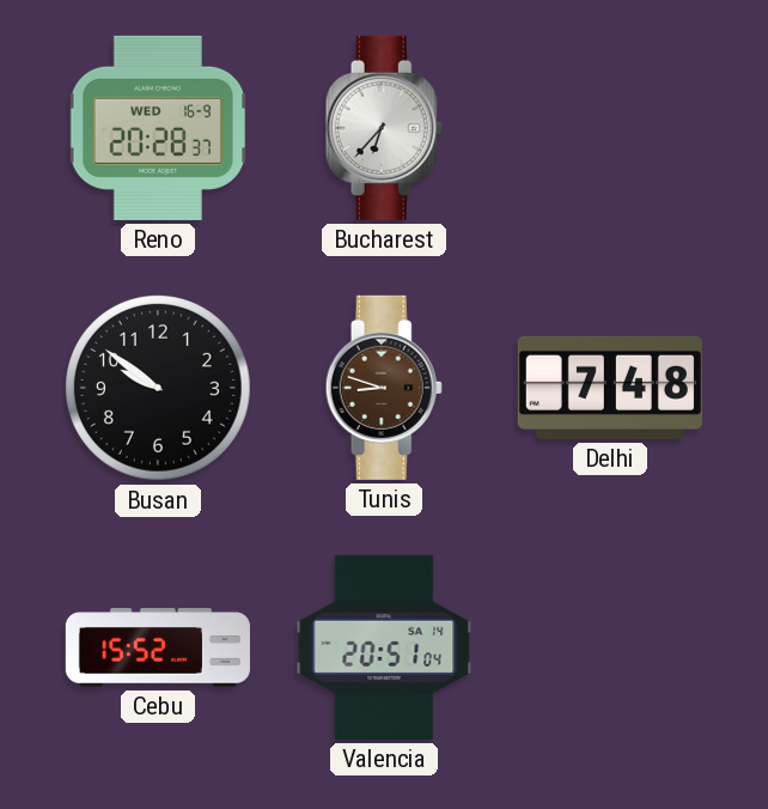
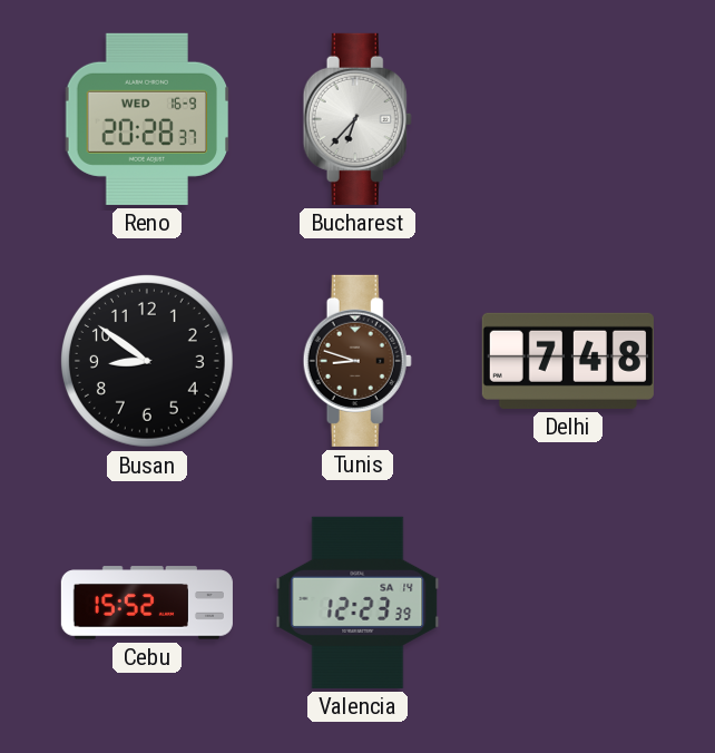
Busan: 9:51 -> 8:51
Valencia: 20:51 -> 12:23
